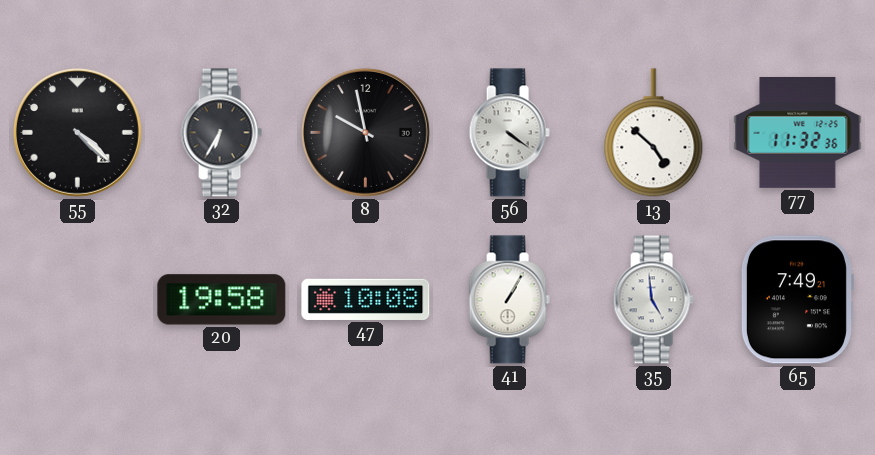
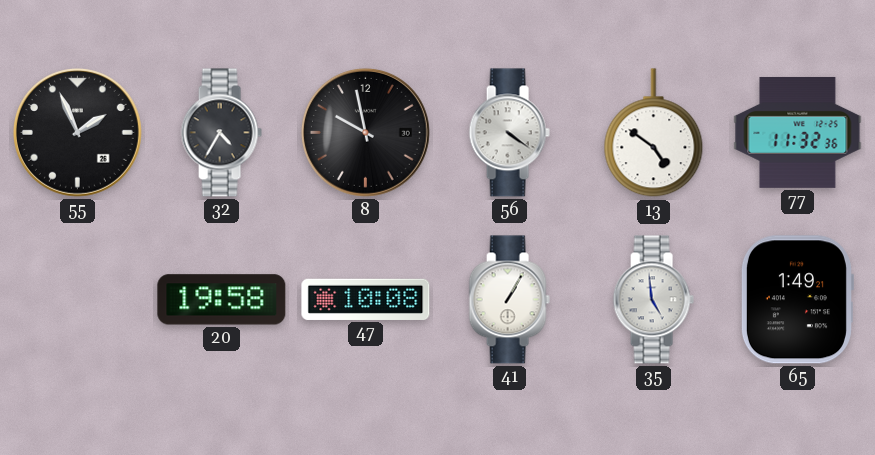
55: 4:22 -> 1:56
32: 6:35 -> 4:35
13: 4:52 -> 4:51
65: 7:49 -> 1:49
